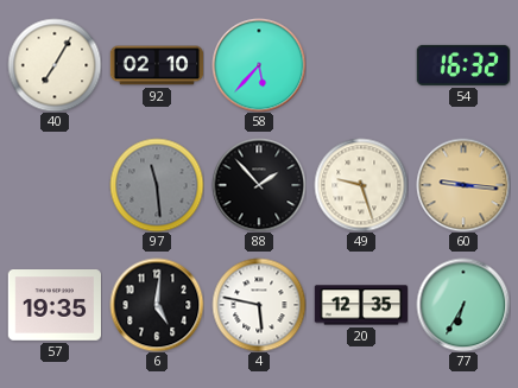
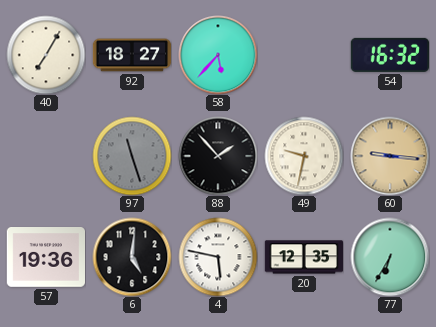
92: 02:10 -> 18:27
97: 11:29 -> 11:27
49: 9:27 -> 9:32
57: 19:35 -> 19:36
